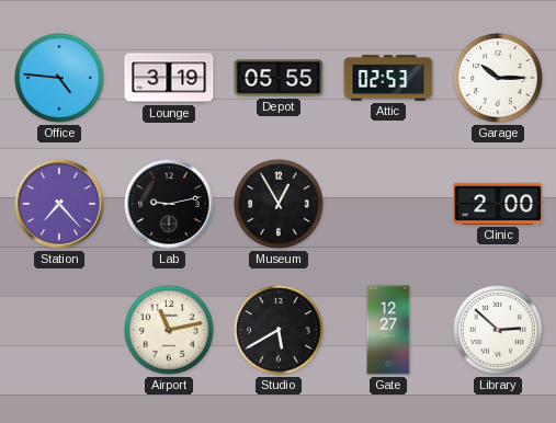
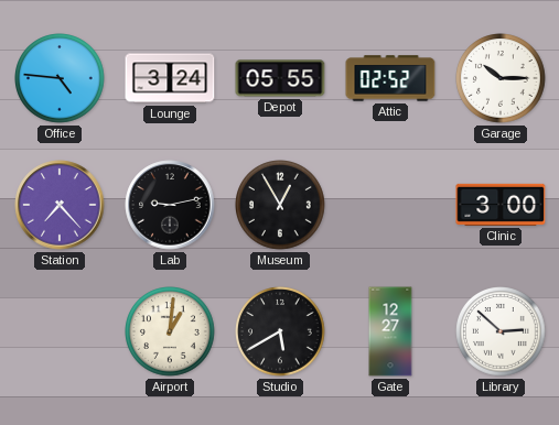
Lounge: 3:19 -> 3:24
Attic: 02:53 -> 02:52
Clinic: 2:00 -> 3:00
Airport: 11:13 -> 1:01
